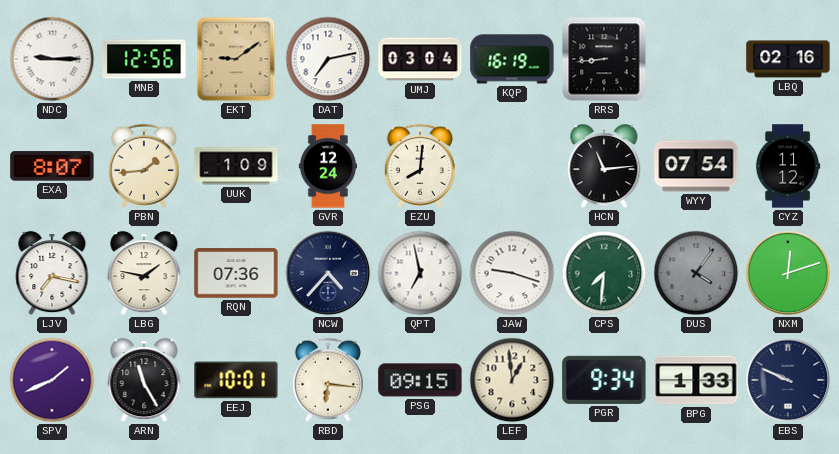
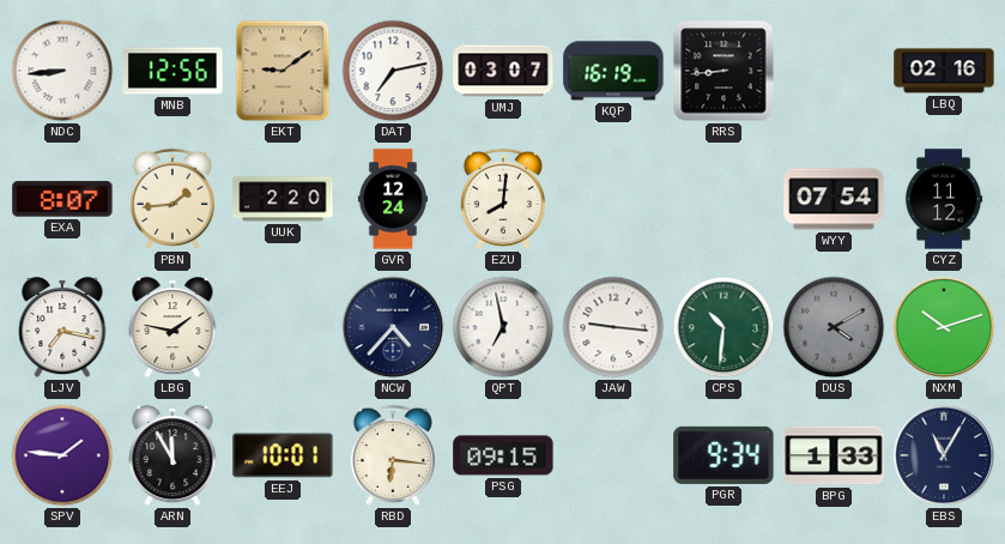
NDC: 9:15 -> 8:44
UMJ: 03:04 -> 03:07
UUK: 1:09 -> 2:20
HCN: 11:14 -> none
RQN: 07:36 -> none
JAW: 9:18 -> 9:16
CPS: 7:31 -> 10:31
DUS: 4:06 -> 4:10
NXM: 12:12 -> 10:12
SPV: 1:41 -> 1:46
ARN: 11:25 -> 11:55
LEF: 12:59 -> none
EBS: 9:49 -> 11:05
